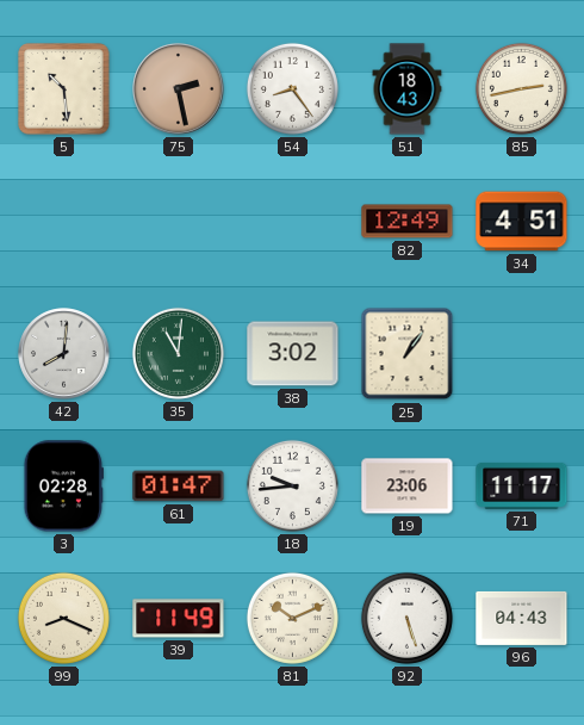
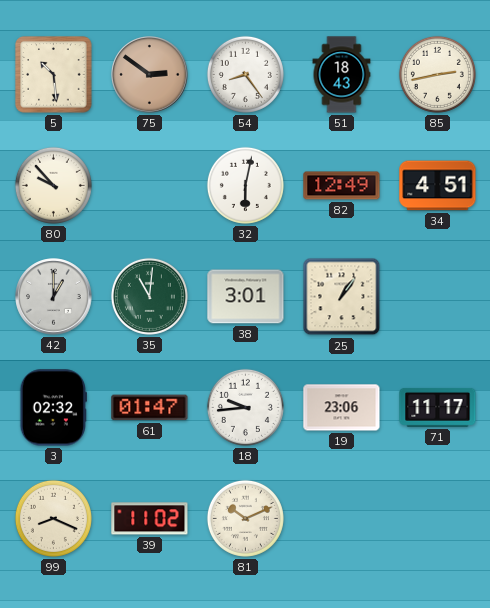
75: 2:28 -> 2:51
80: none -> 9:53
32: none -> 6:02
42: 8:01 -> 1:00
38: 3:02 -> 3:01
3: 02:28 -> 02:32
39: 11:49 -> 11:02
92: 5:27 -> none
96: 04:43 -> none
